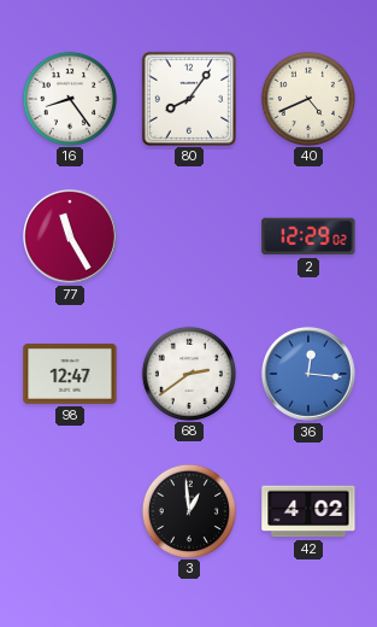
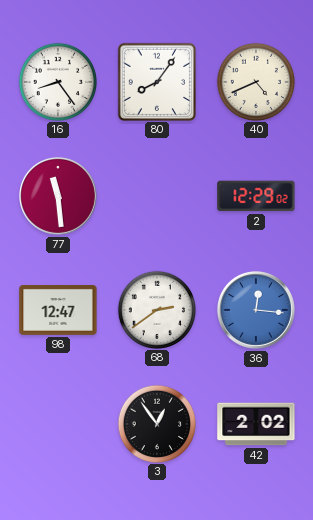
77: 11:25 -> 11:29
3: 12:59 -> 12:54
42: 4:02 -> 2:02
